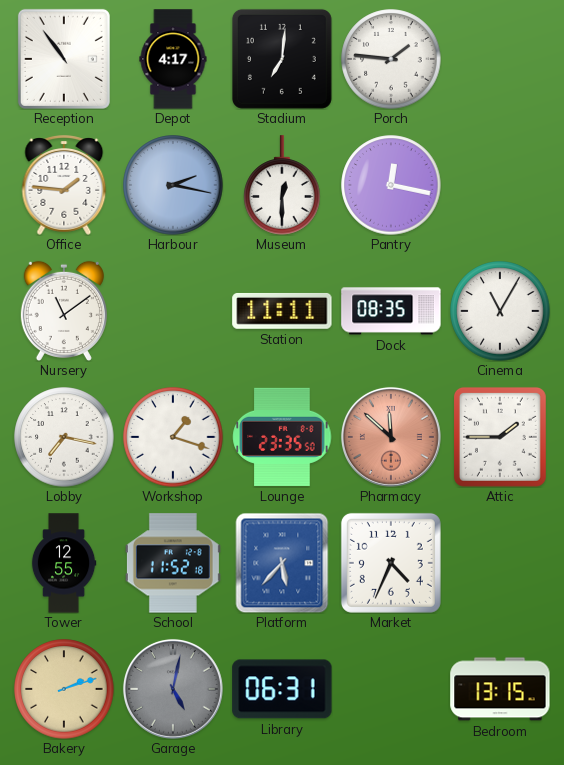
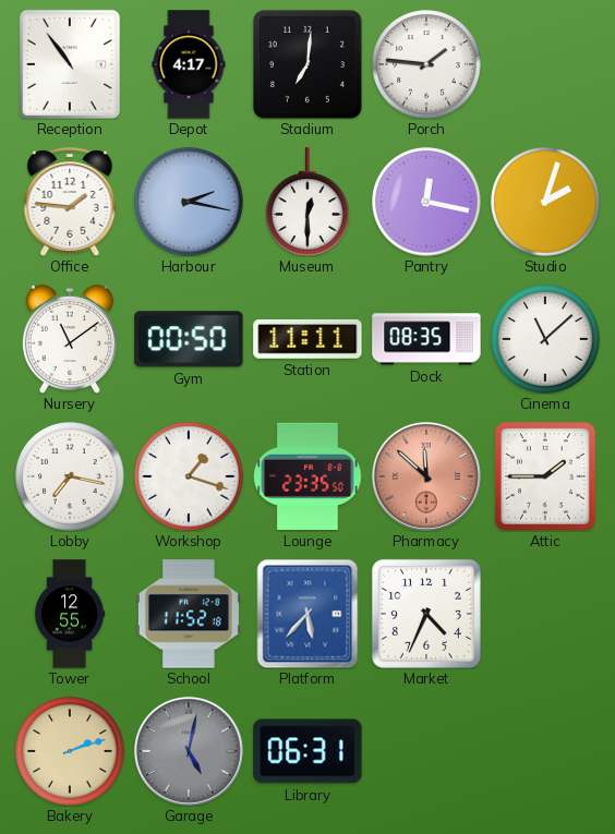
Studio: none -> 2:03
Gym: none -> 00:50
Cinema: 11:05 -> 11:08
Bedroom: 13:15 -> none
